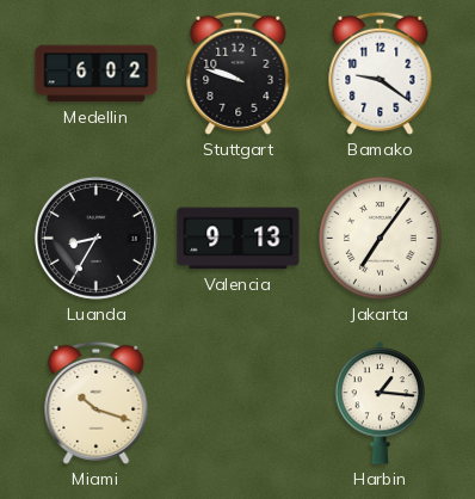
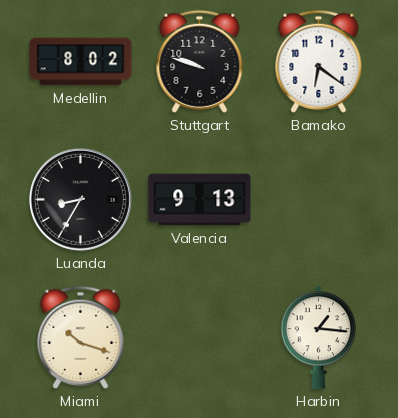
Medellin: 6:02 -> 8:02
Bamako: 9:21 -> 6:21
Jakarta: 7:06 -> none
